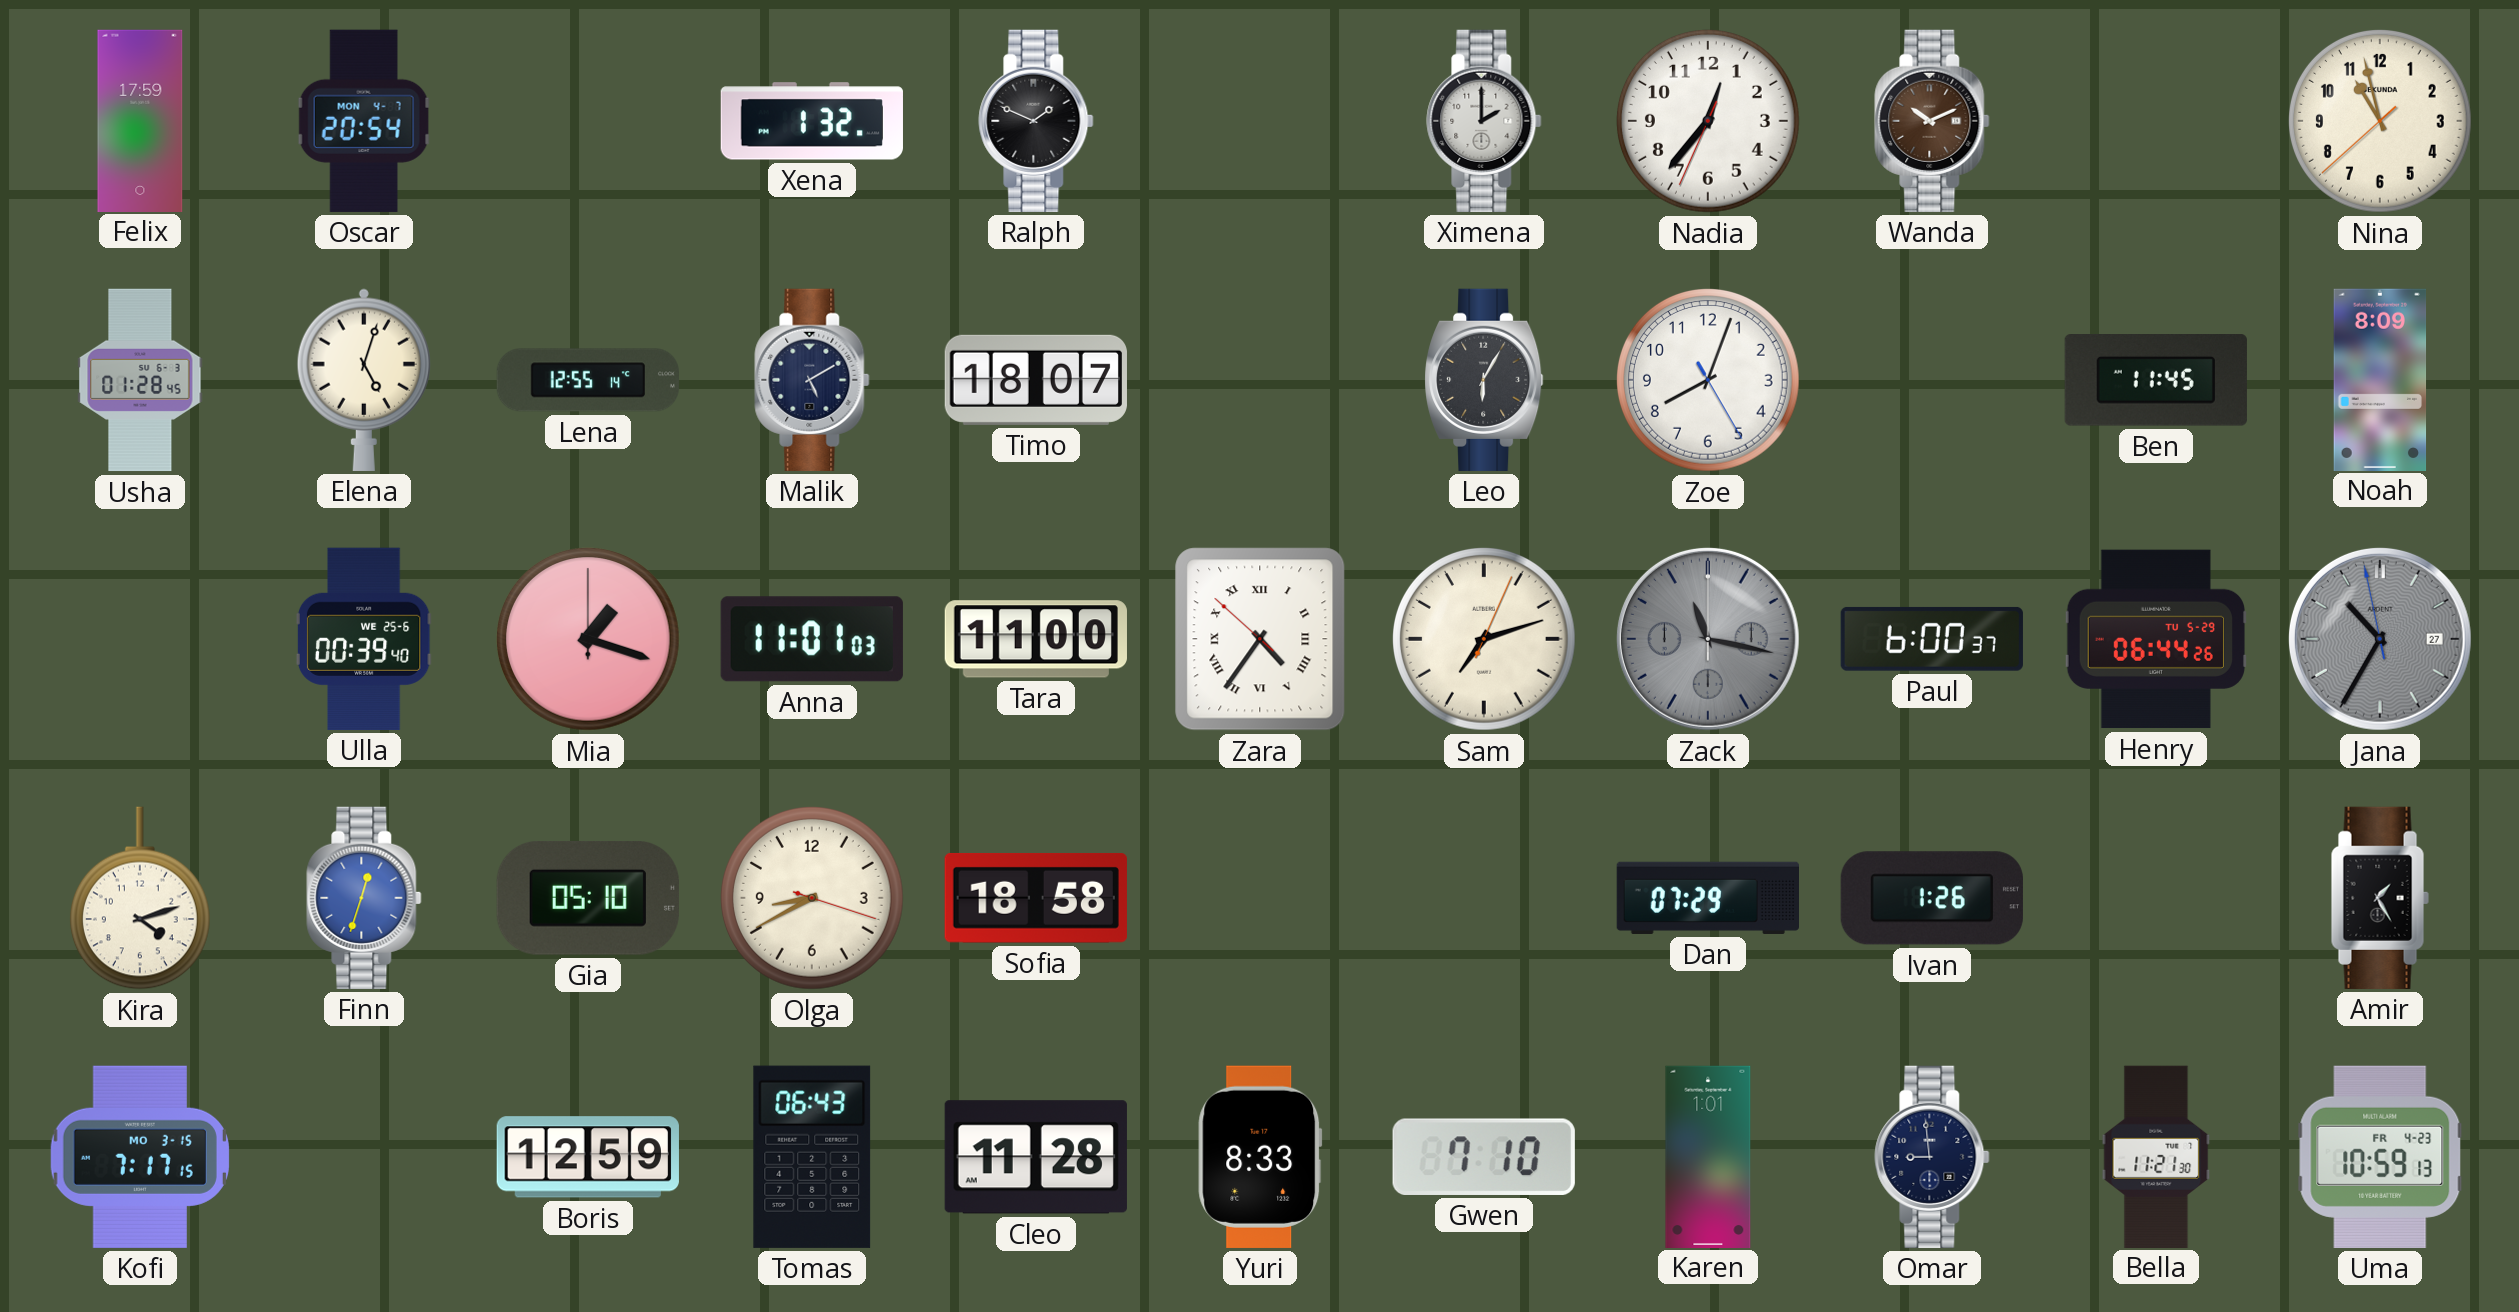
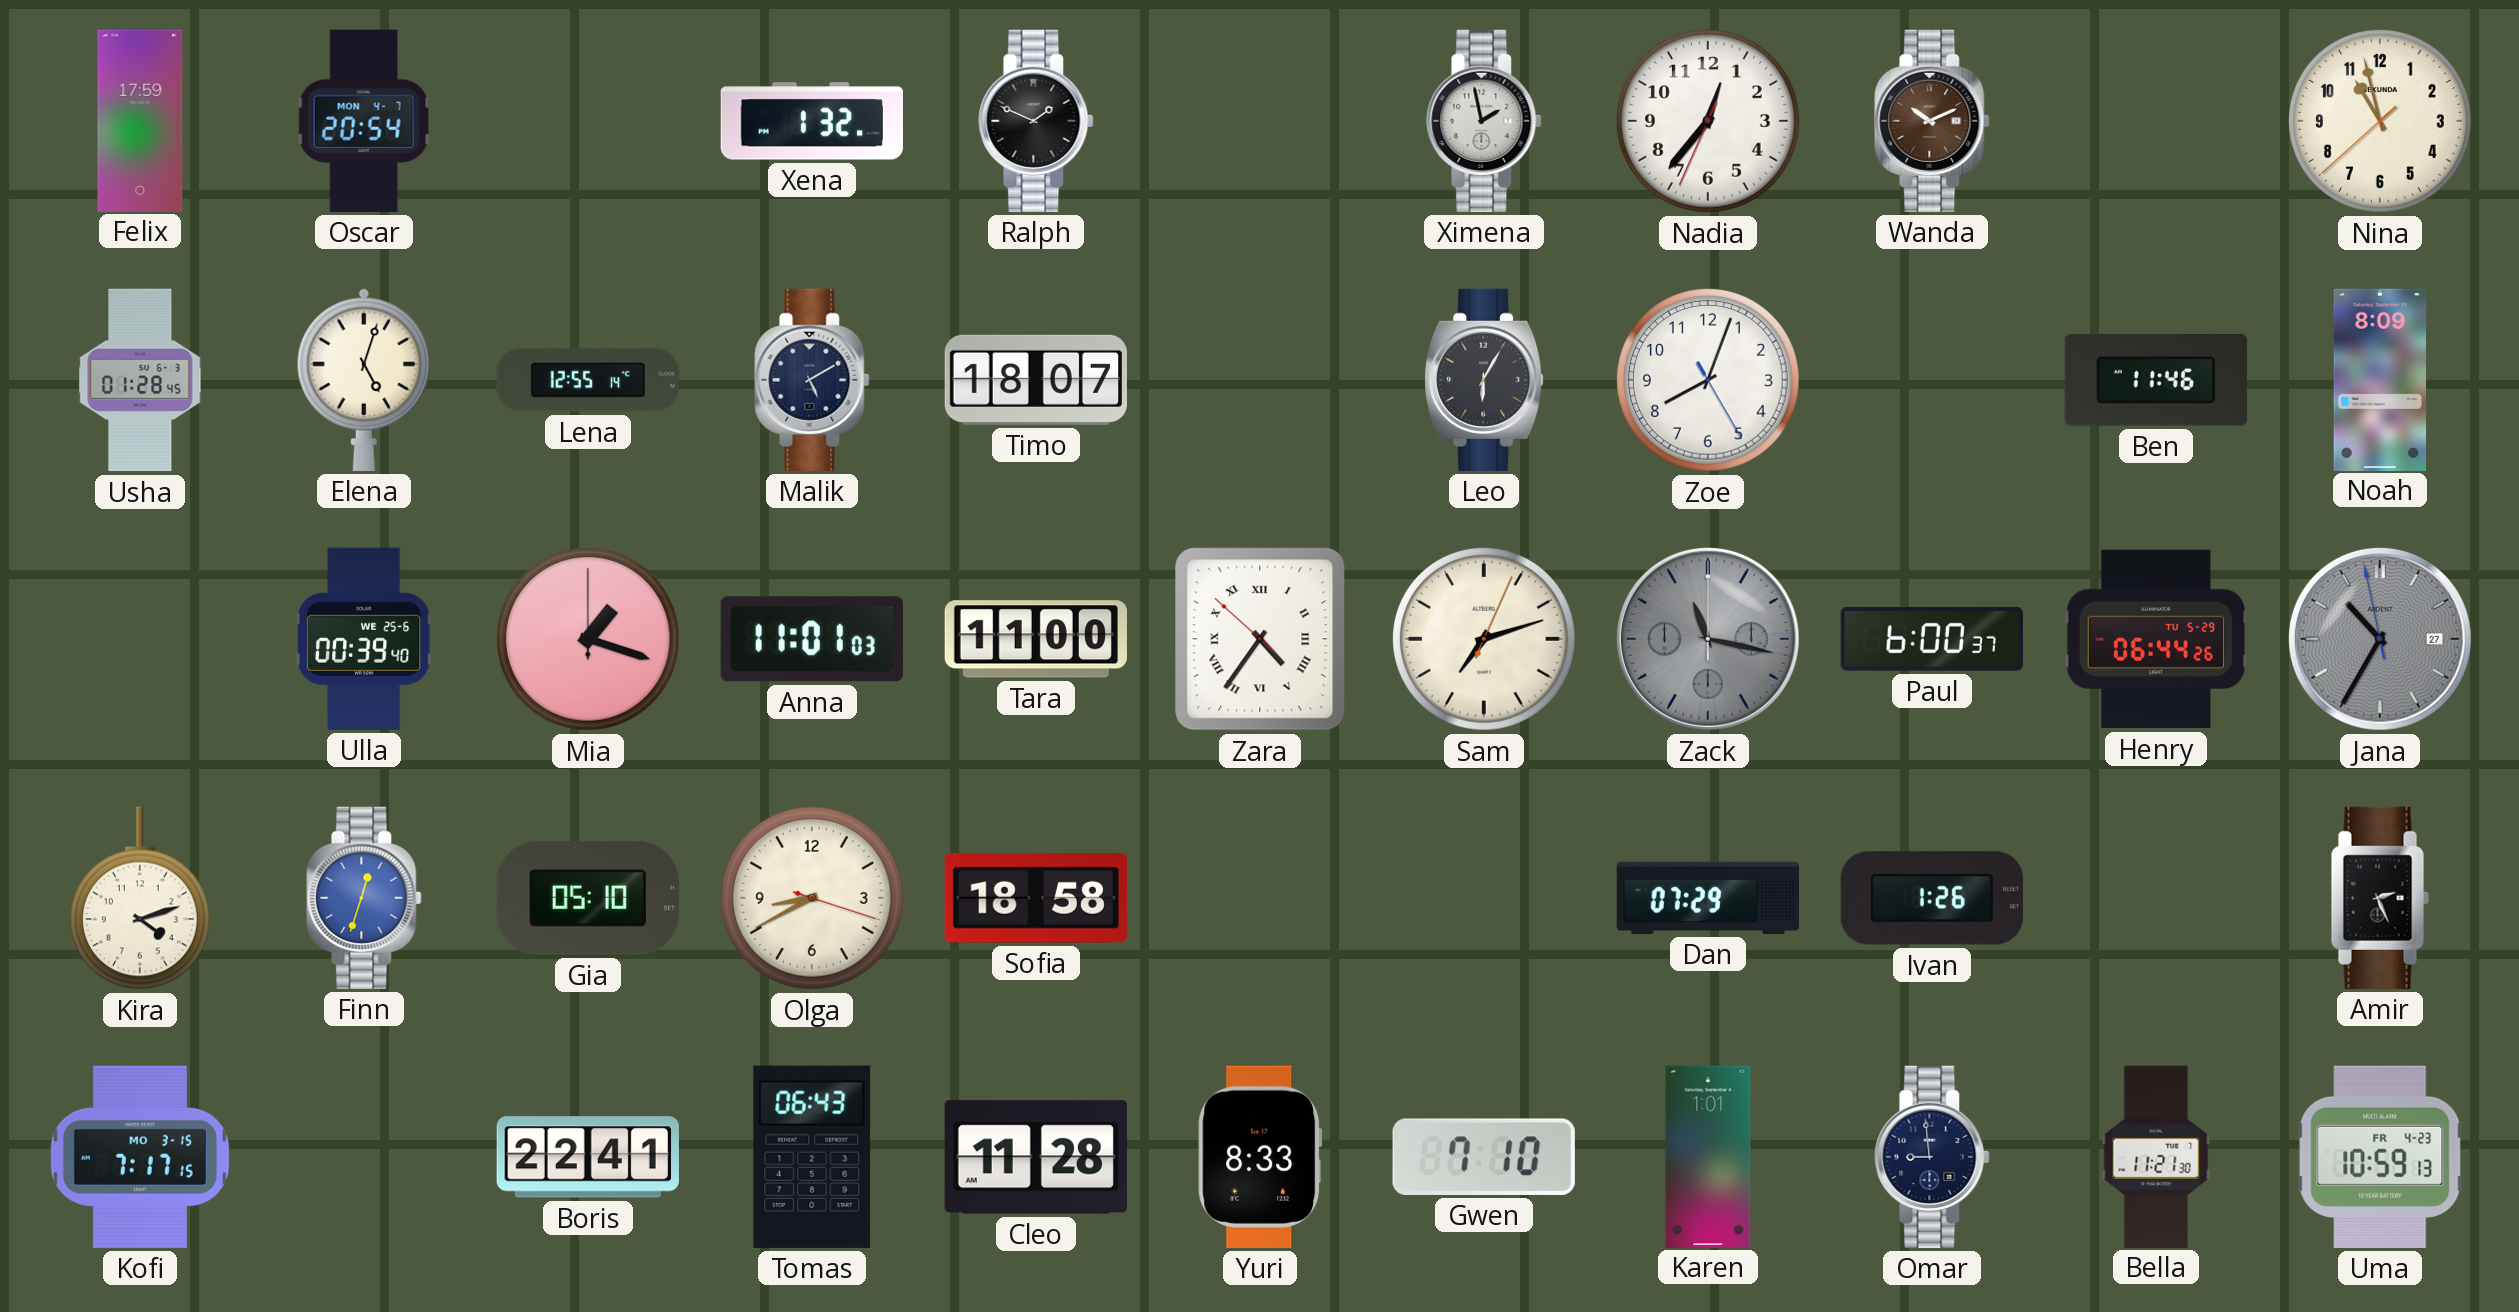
Ximena: 2:00 -> 1:58
Ben: 11:45 -> 11:46
Amir: 1:25 -> 2:26
Boris: 12:59 -> 22:41
